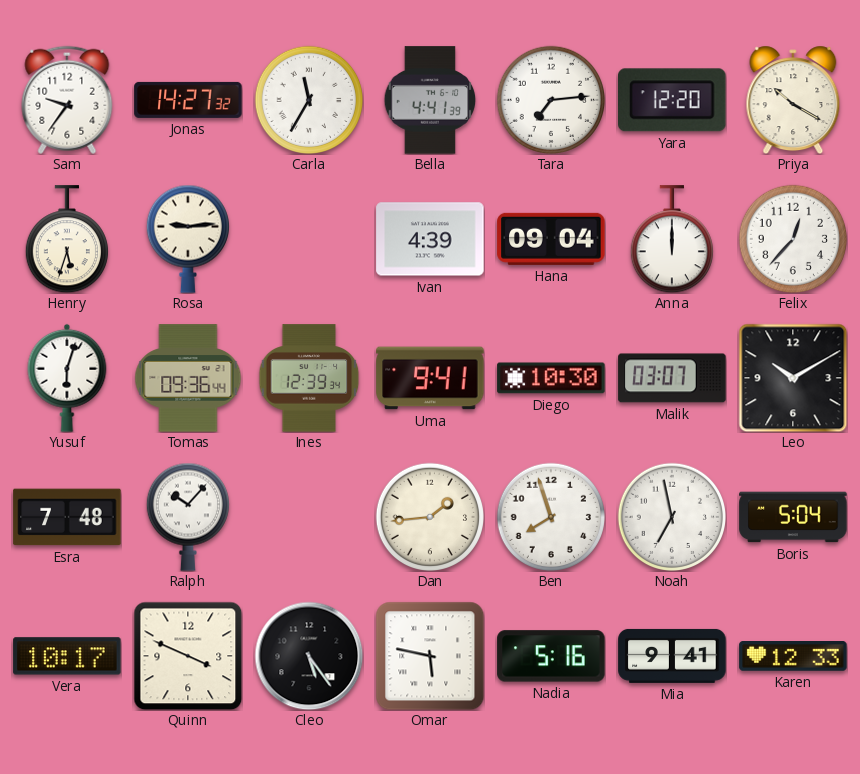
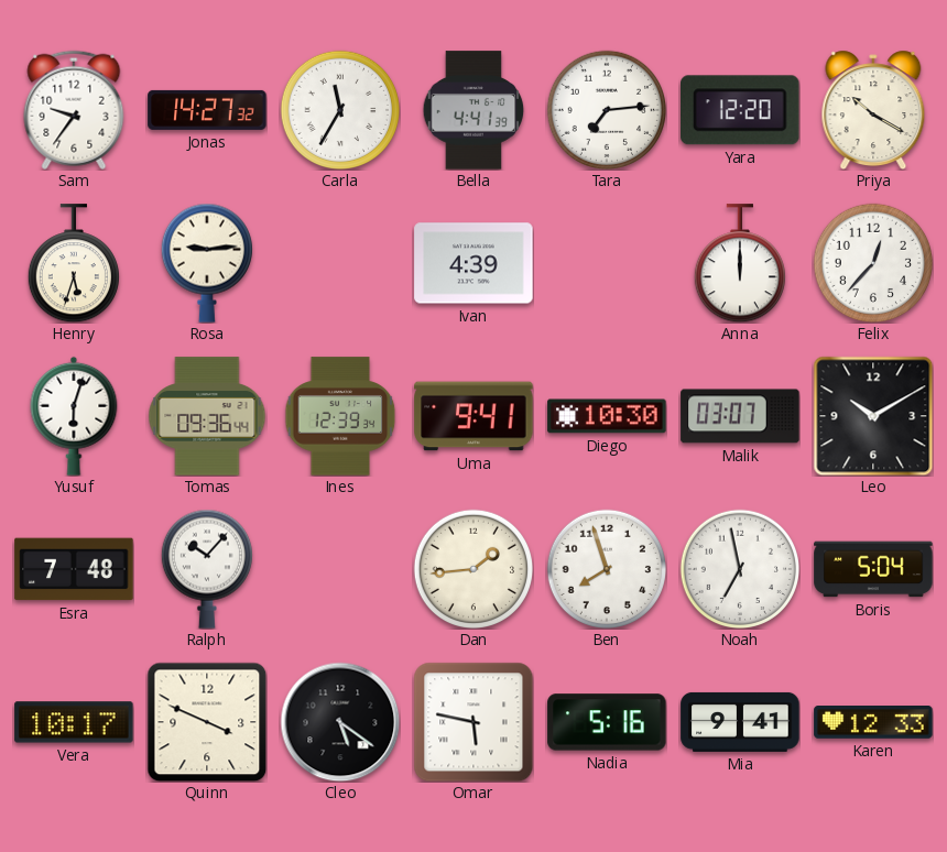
Hana: 09:04 -> none
Cleo: 5:24 -> 5:21
